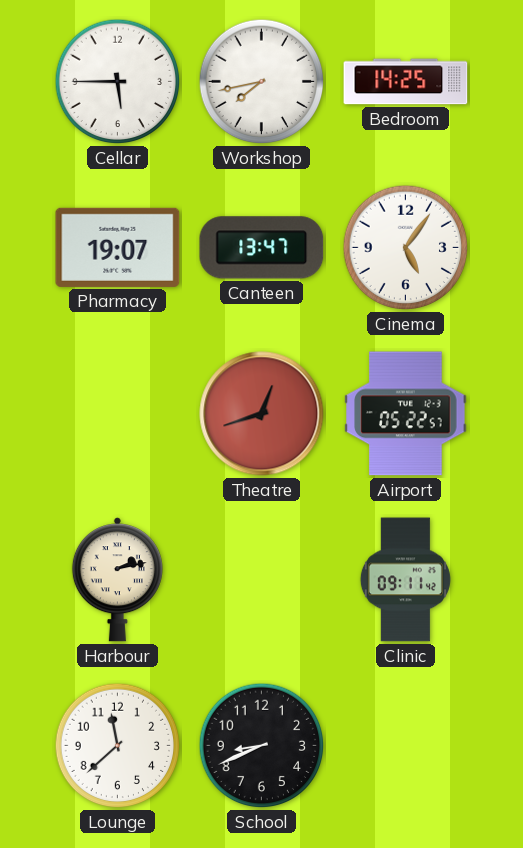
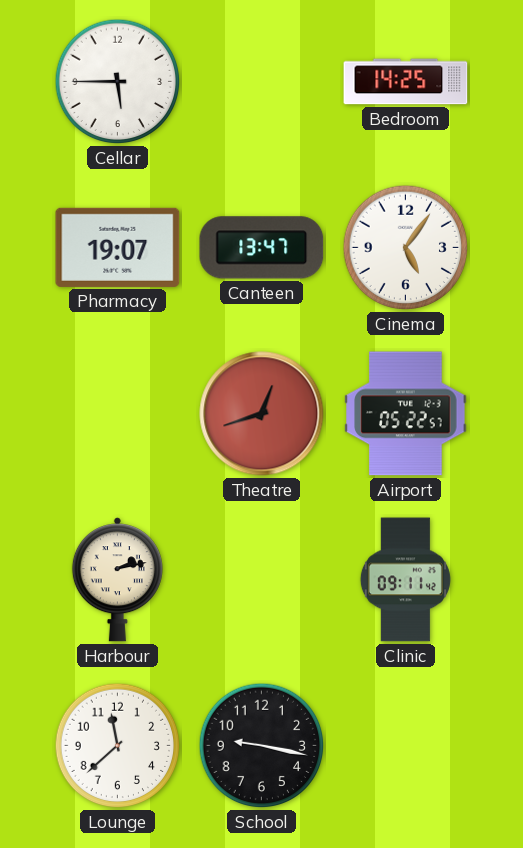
Workshop: 7:43 -> none
School: 8:41 -> 9:17
